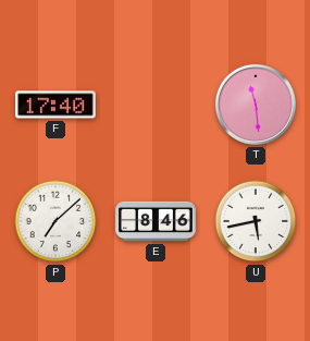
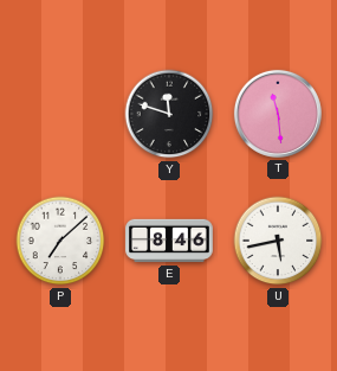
F: 17:40 -> none
Y: none -> 11:48
